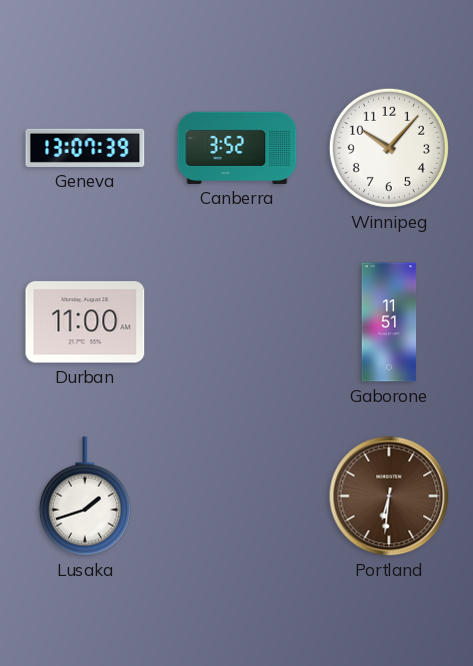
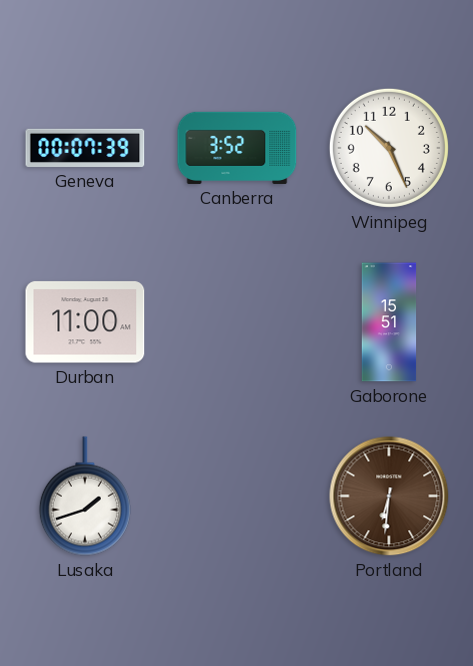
Geneva: 13:07 -> 00:07
Winnipeg: 10:07 -> 10:26
Gaborone: 11:51 -> 15:51
